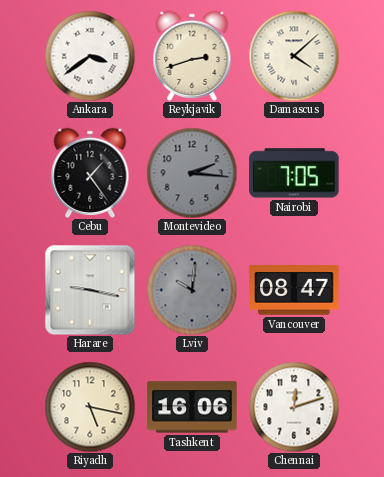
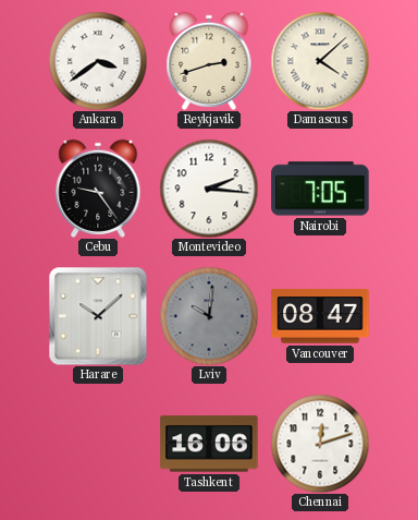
Cebu: 1:24 -> 9:24
Montevideo dial: grey -> white
Harare: 9:17 -> 10:08
Riyadh: 5:17 -> none
